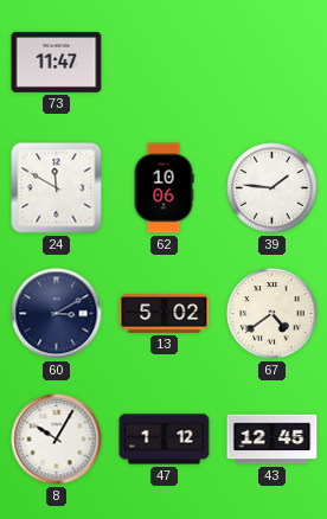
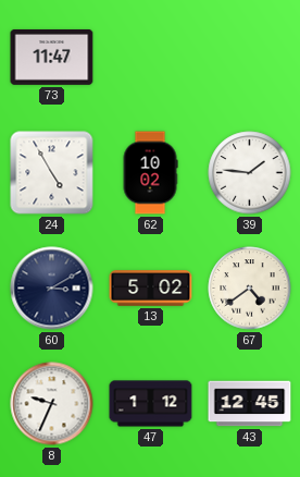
24: 11:50 -> 4:55
62: 10:06 -> 10:02
8: 10:05 -> 9:34
